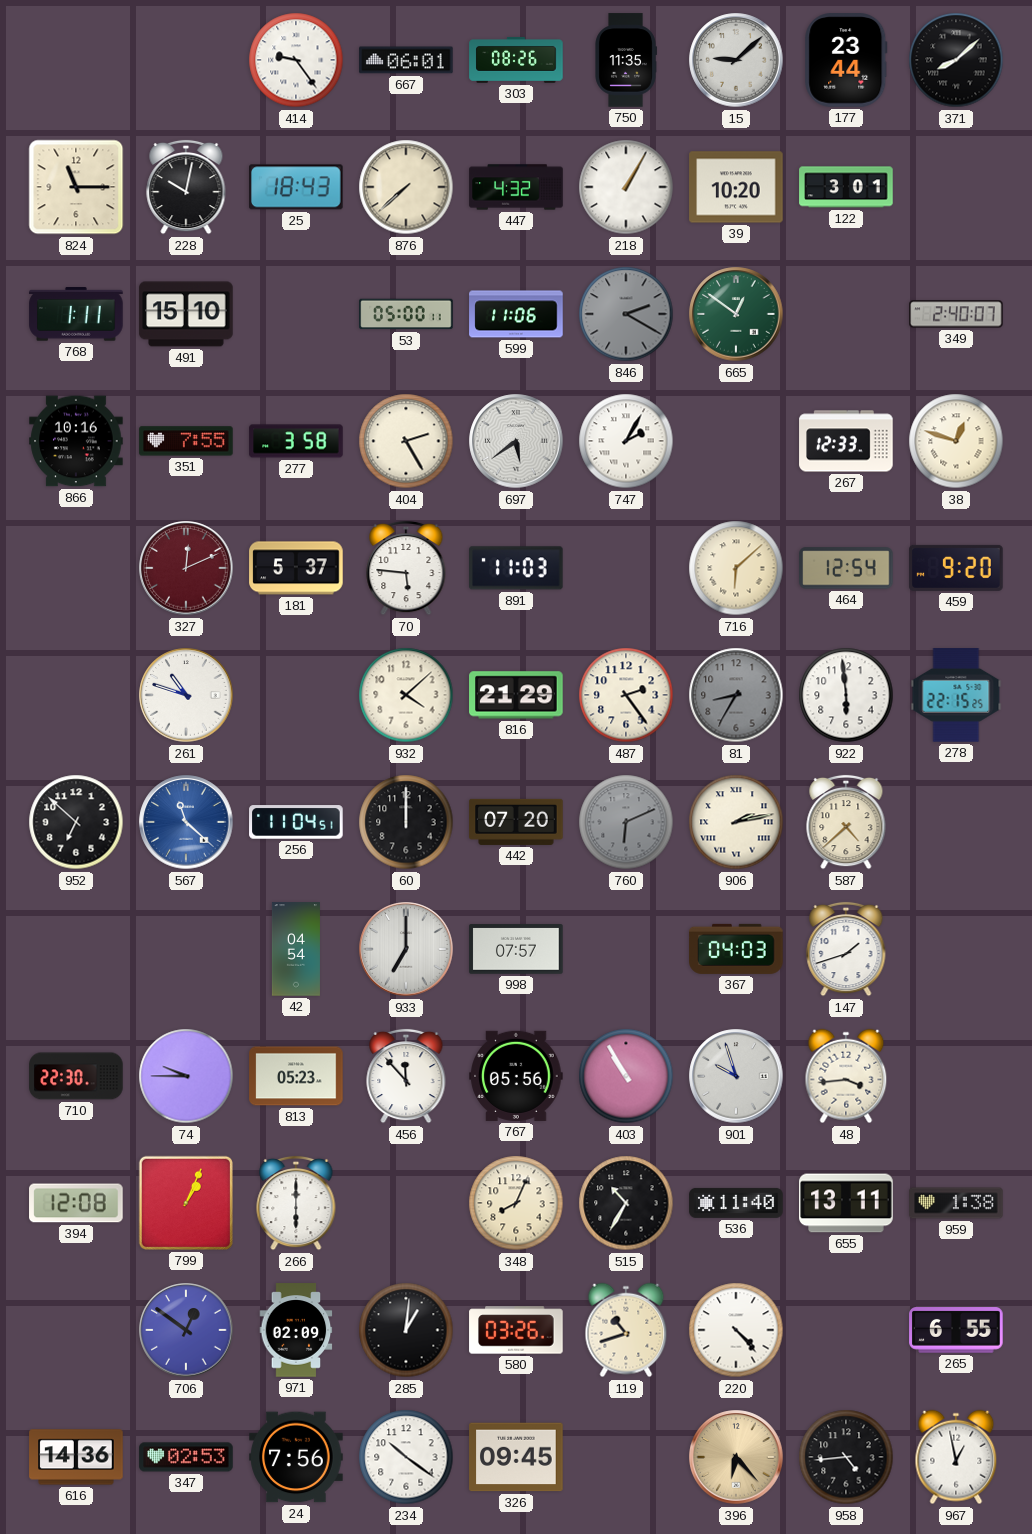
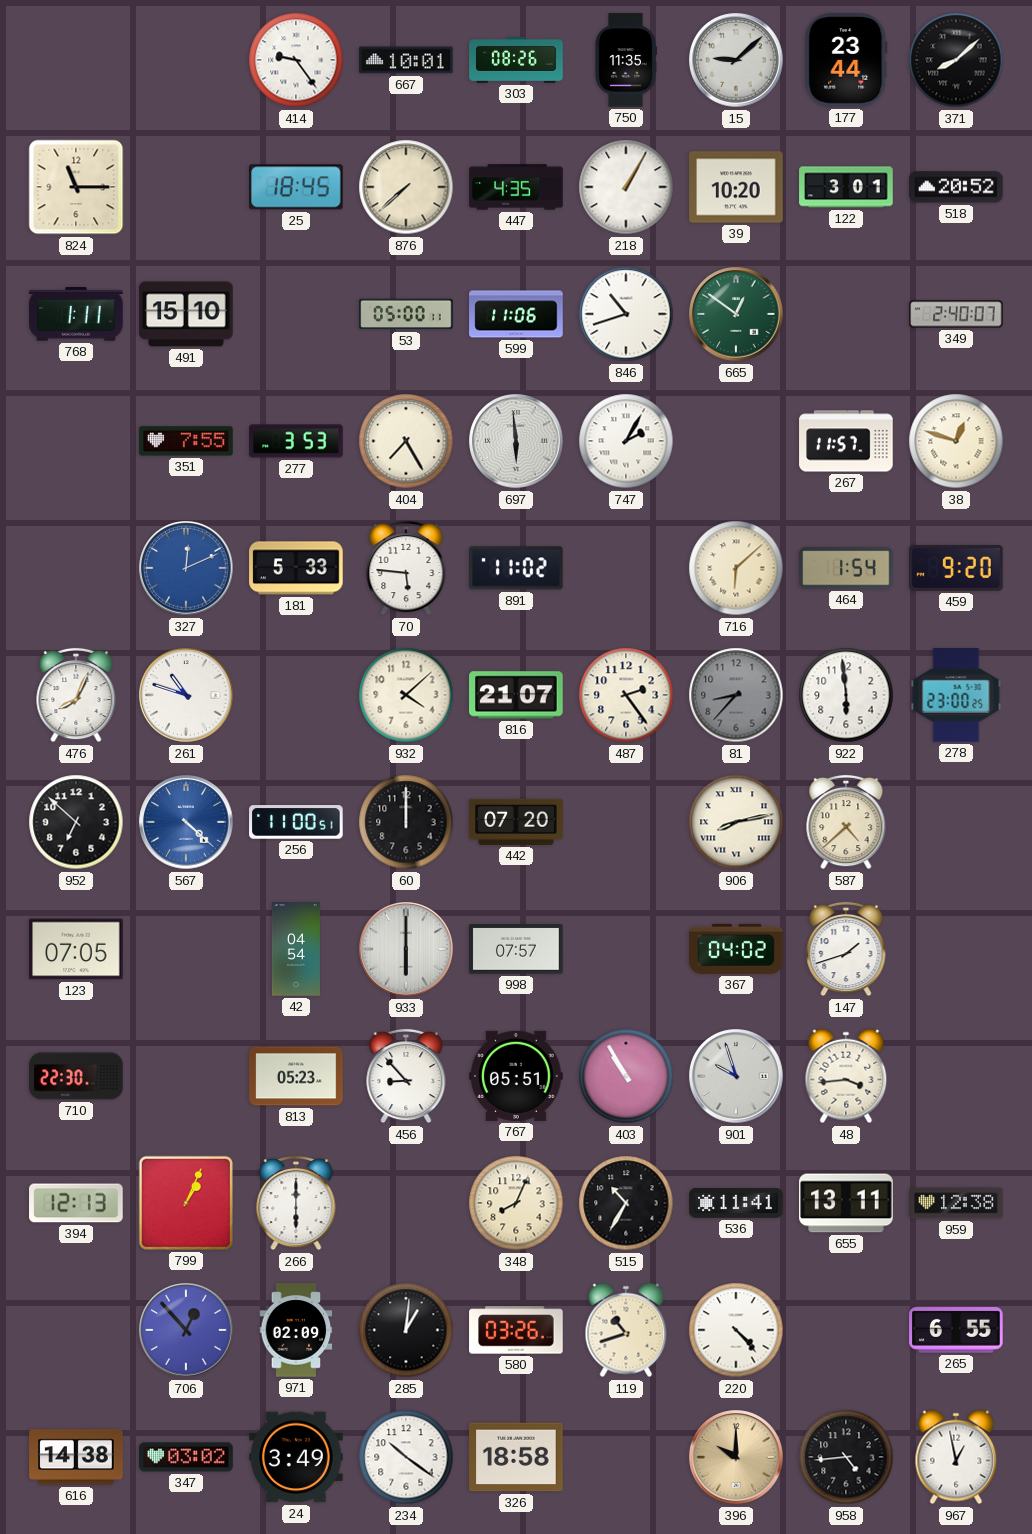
667: 06:01 -> 10:01
228: 10:02 -> none
25: 18:43 -> 18:45
447: 4:32 -> 4:35
518: none -> 20:52
846: 2:20 -> 10:42
846 dial: grey -> white
866: 10:16 -> none
277: 3:58 -> 3:53
404: 2:25 -> 7:25
697: 5:39 -> 5:59
267: 12:33 -> 11:57
327 dial: burgundy -> blue
181: 5:37 -> 5:33
891: 11:03 -> 11:02
464: 12:54 -> 1:54
476: none -> 8:04
816: 21:29 -> 21:07
81: 8:35 -> 8:37
278: 22:15 -> 23:00
567: 11:22 -> 4:22
256: 11:04 -> 11:00
760: 6:11 -> none
906: 2:13 -> 8:13
123: none -> 07:05
933: 7:00 -> 6:00
367: 04:03 -> 04:02
74: 9:45 -> none
456: 11:53 -> 8:53
767: 05:56 -> 05:51
394: 12:08 -> 12:13
536: 11:40 -> 11:41
959: 1:38 -> 12:38
706: 12:51 -> 12:53
616: 14:36 -> 14:38
347: 02:53 -> 03:02
24: 7:56 -> 3:49
326: 09:45 -> 18:58
396: 6:23 -> 10:00
